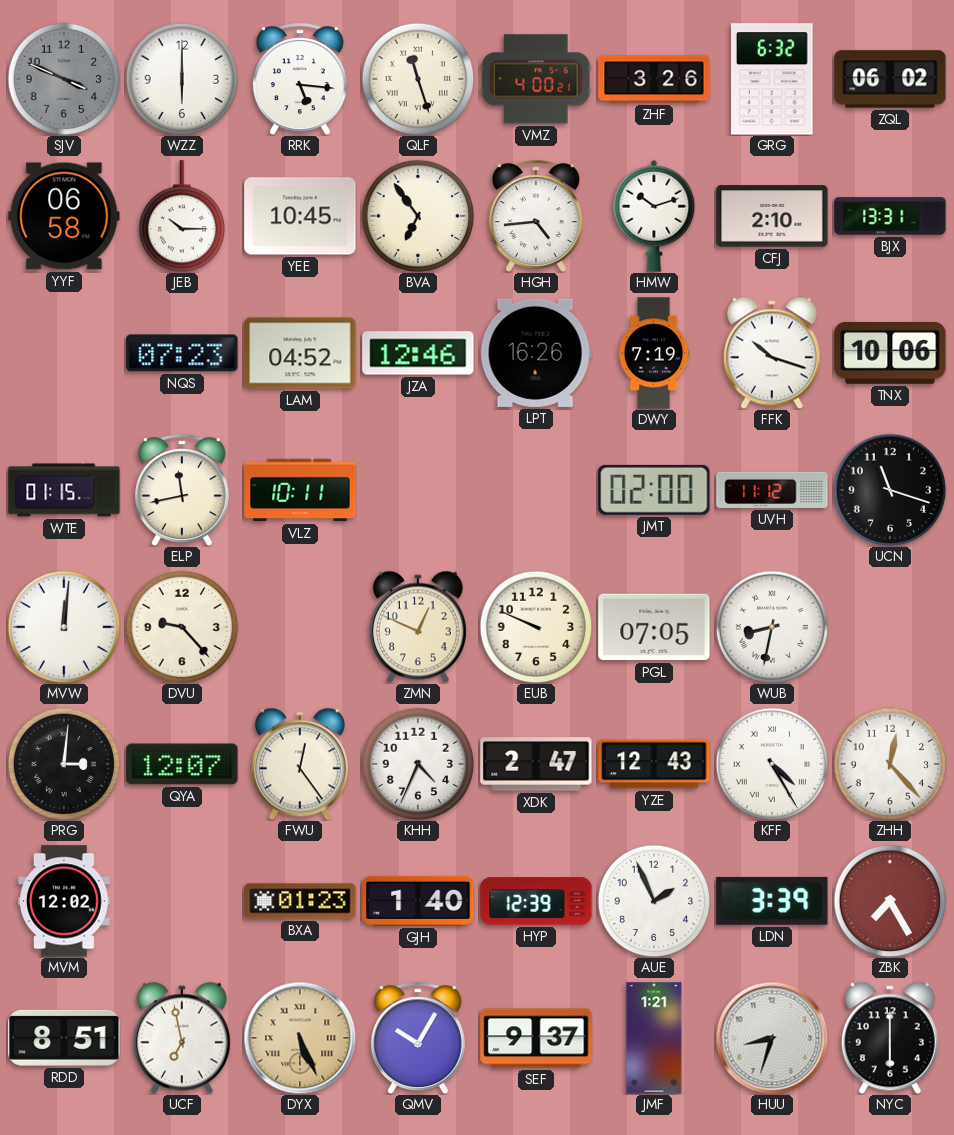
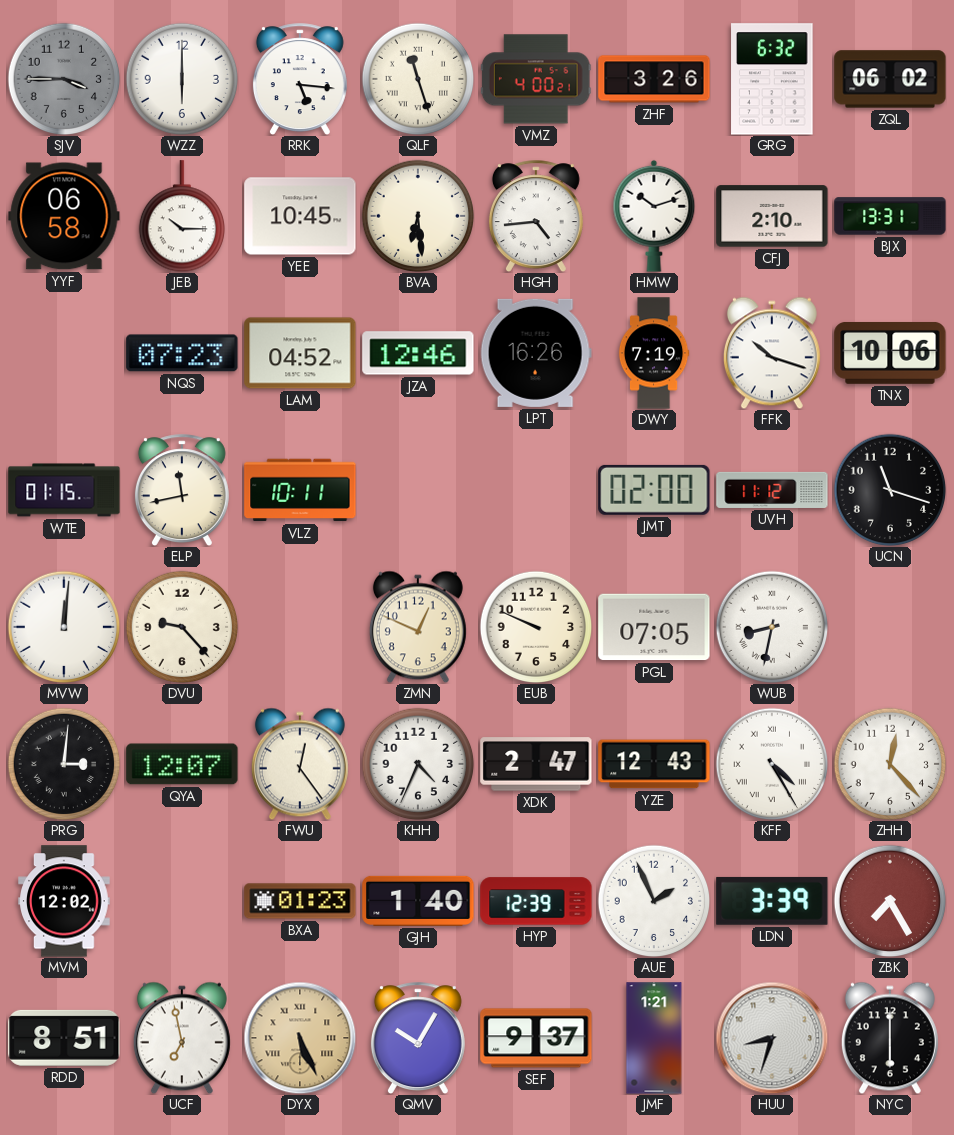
SJV: 3:49 -> 3:45
BVA: 6:54 -> 6:29
